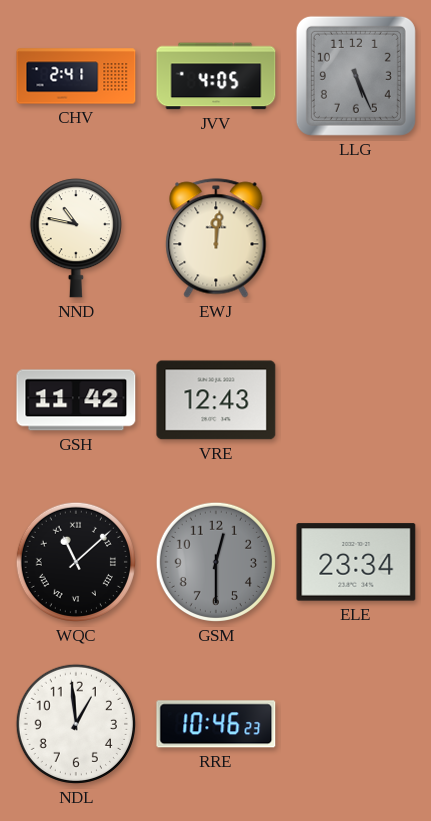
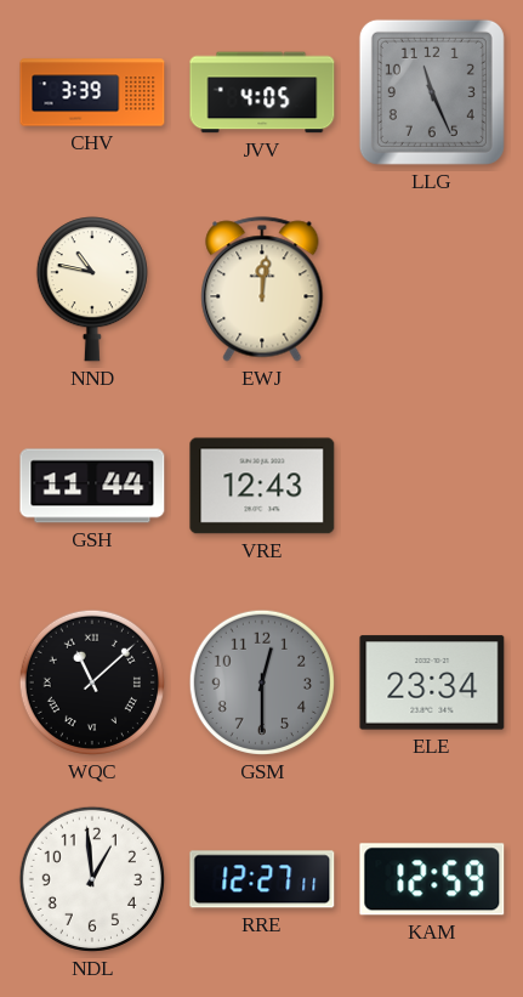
CHV: 2:41 -> 3:39
LLG: 5:26 -> 11:26
GSH: 11:42 -> 11:44
RRE: 10:46 -> 12:27
KAM: none -> 12:59
